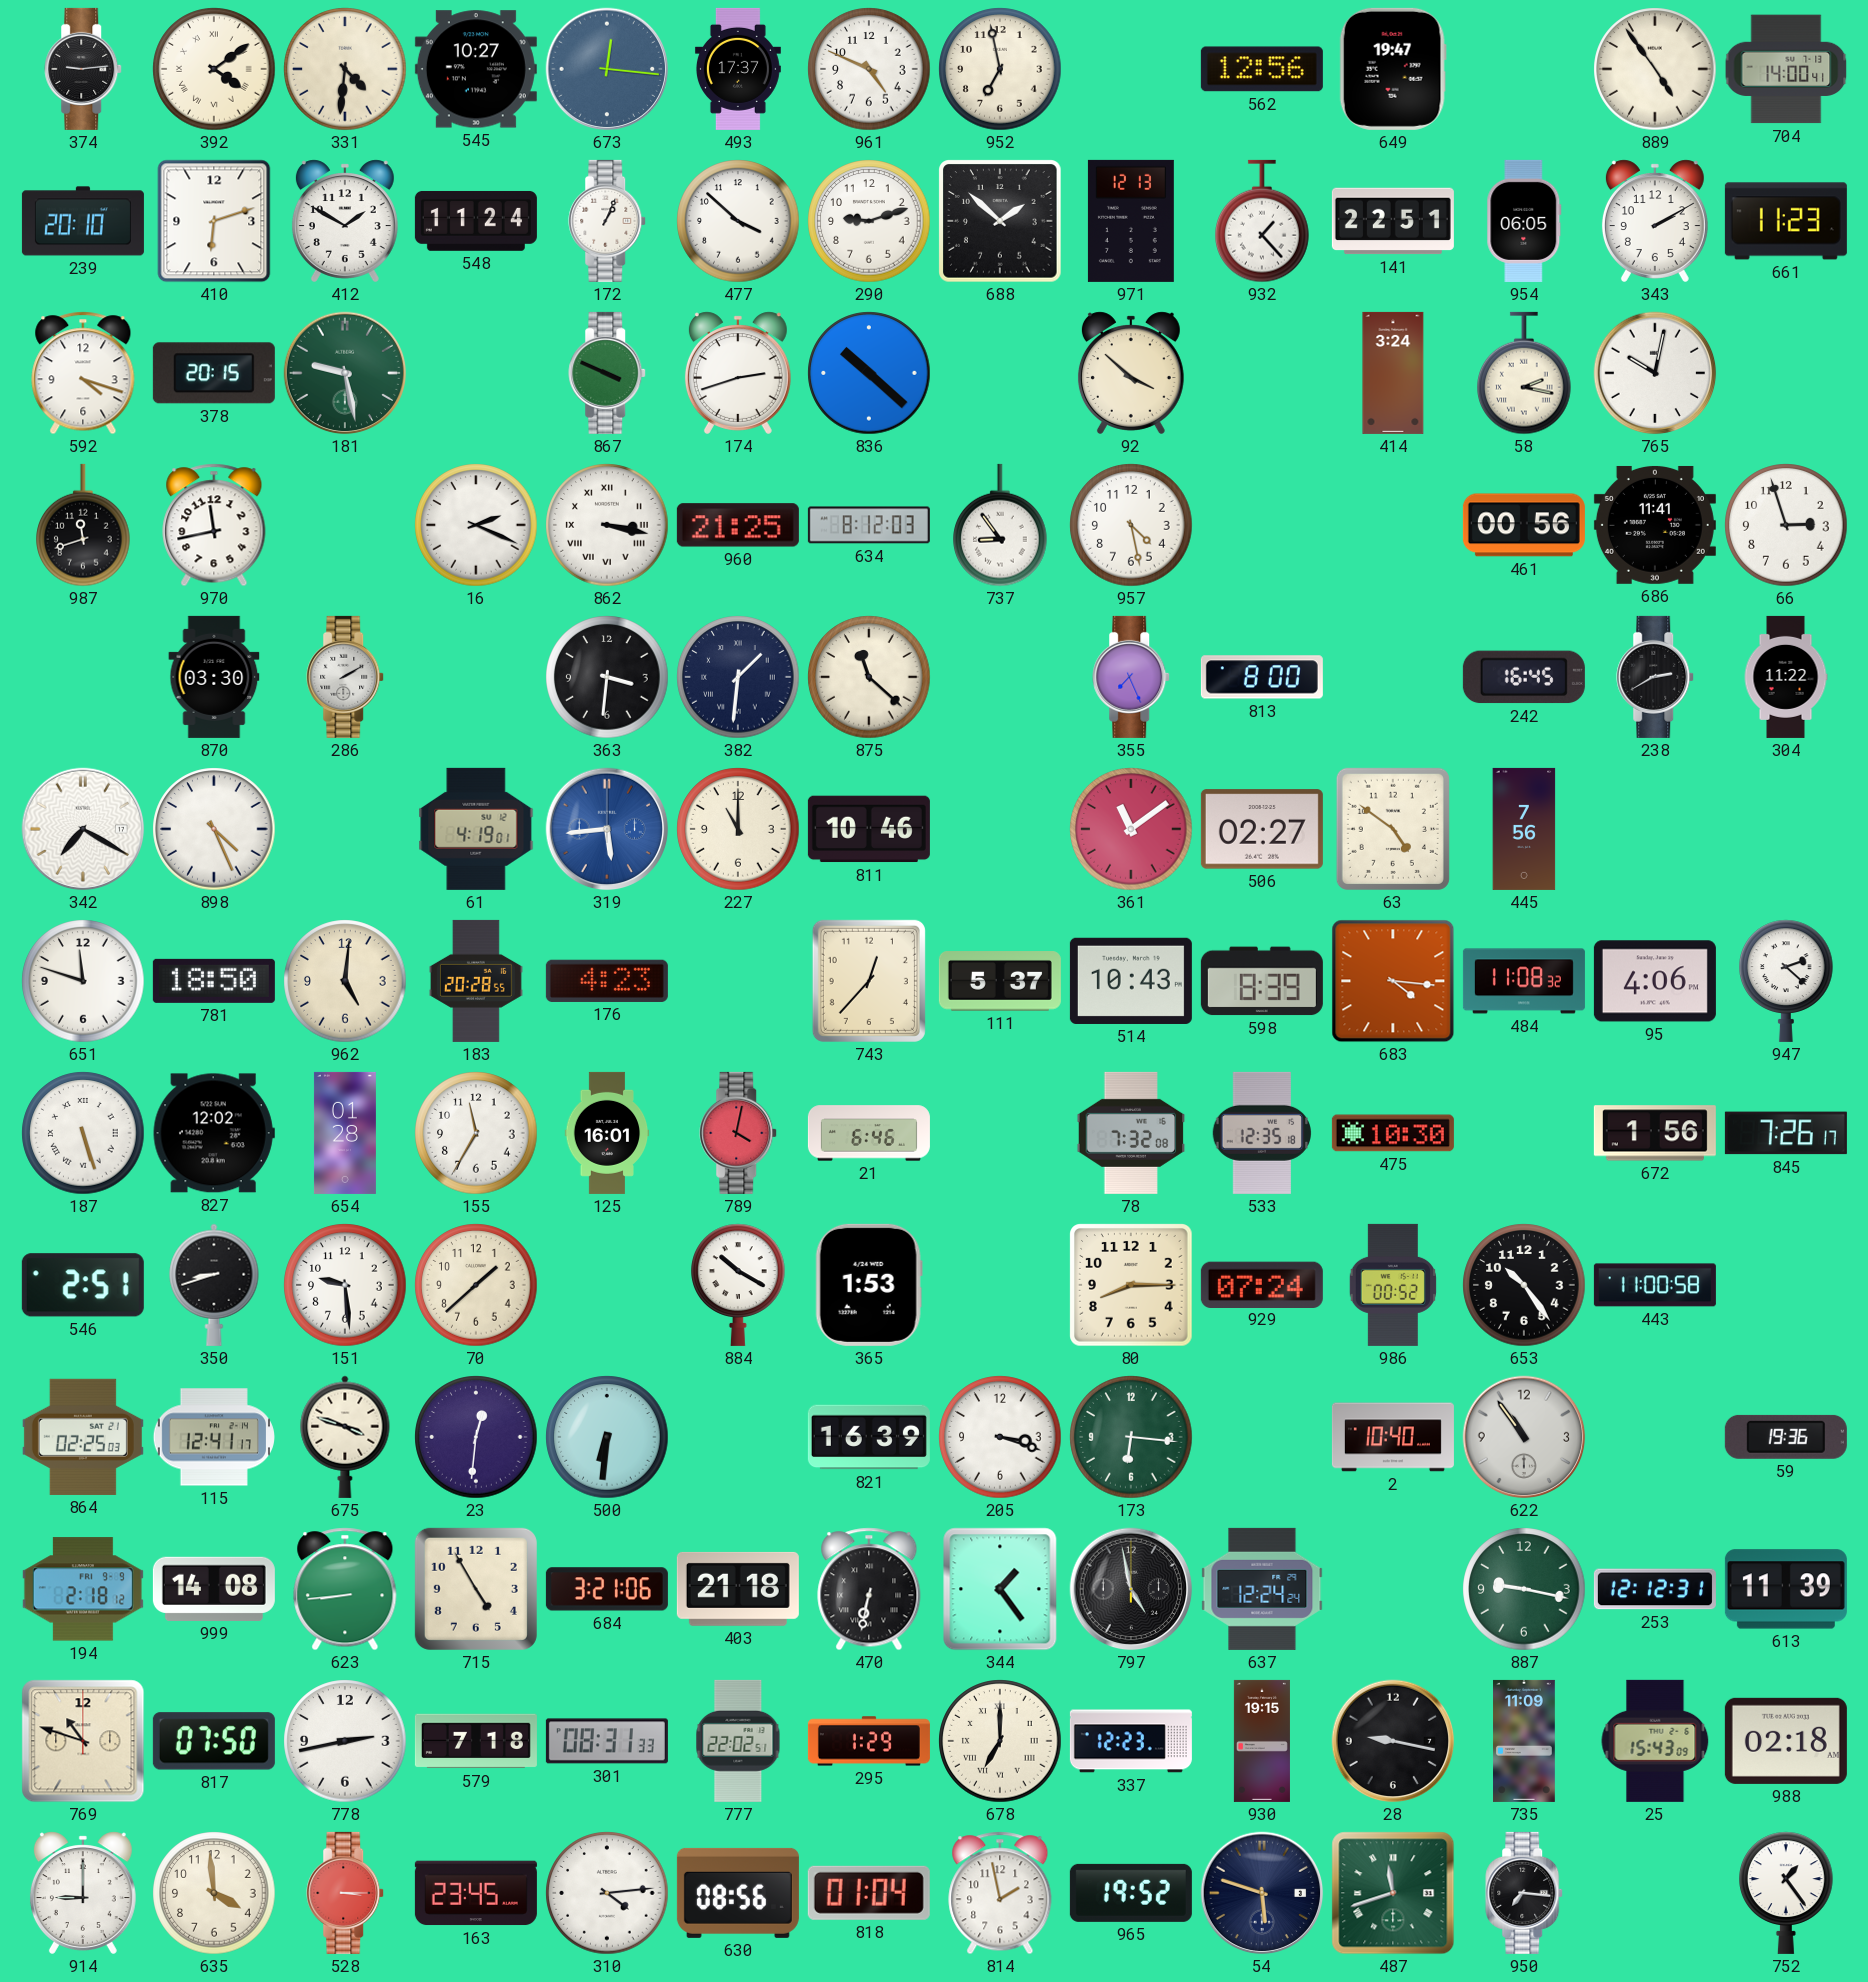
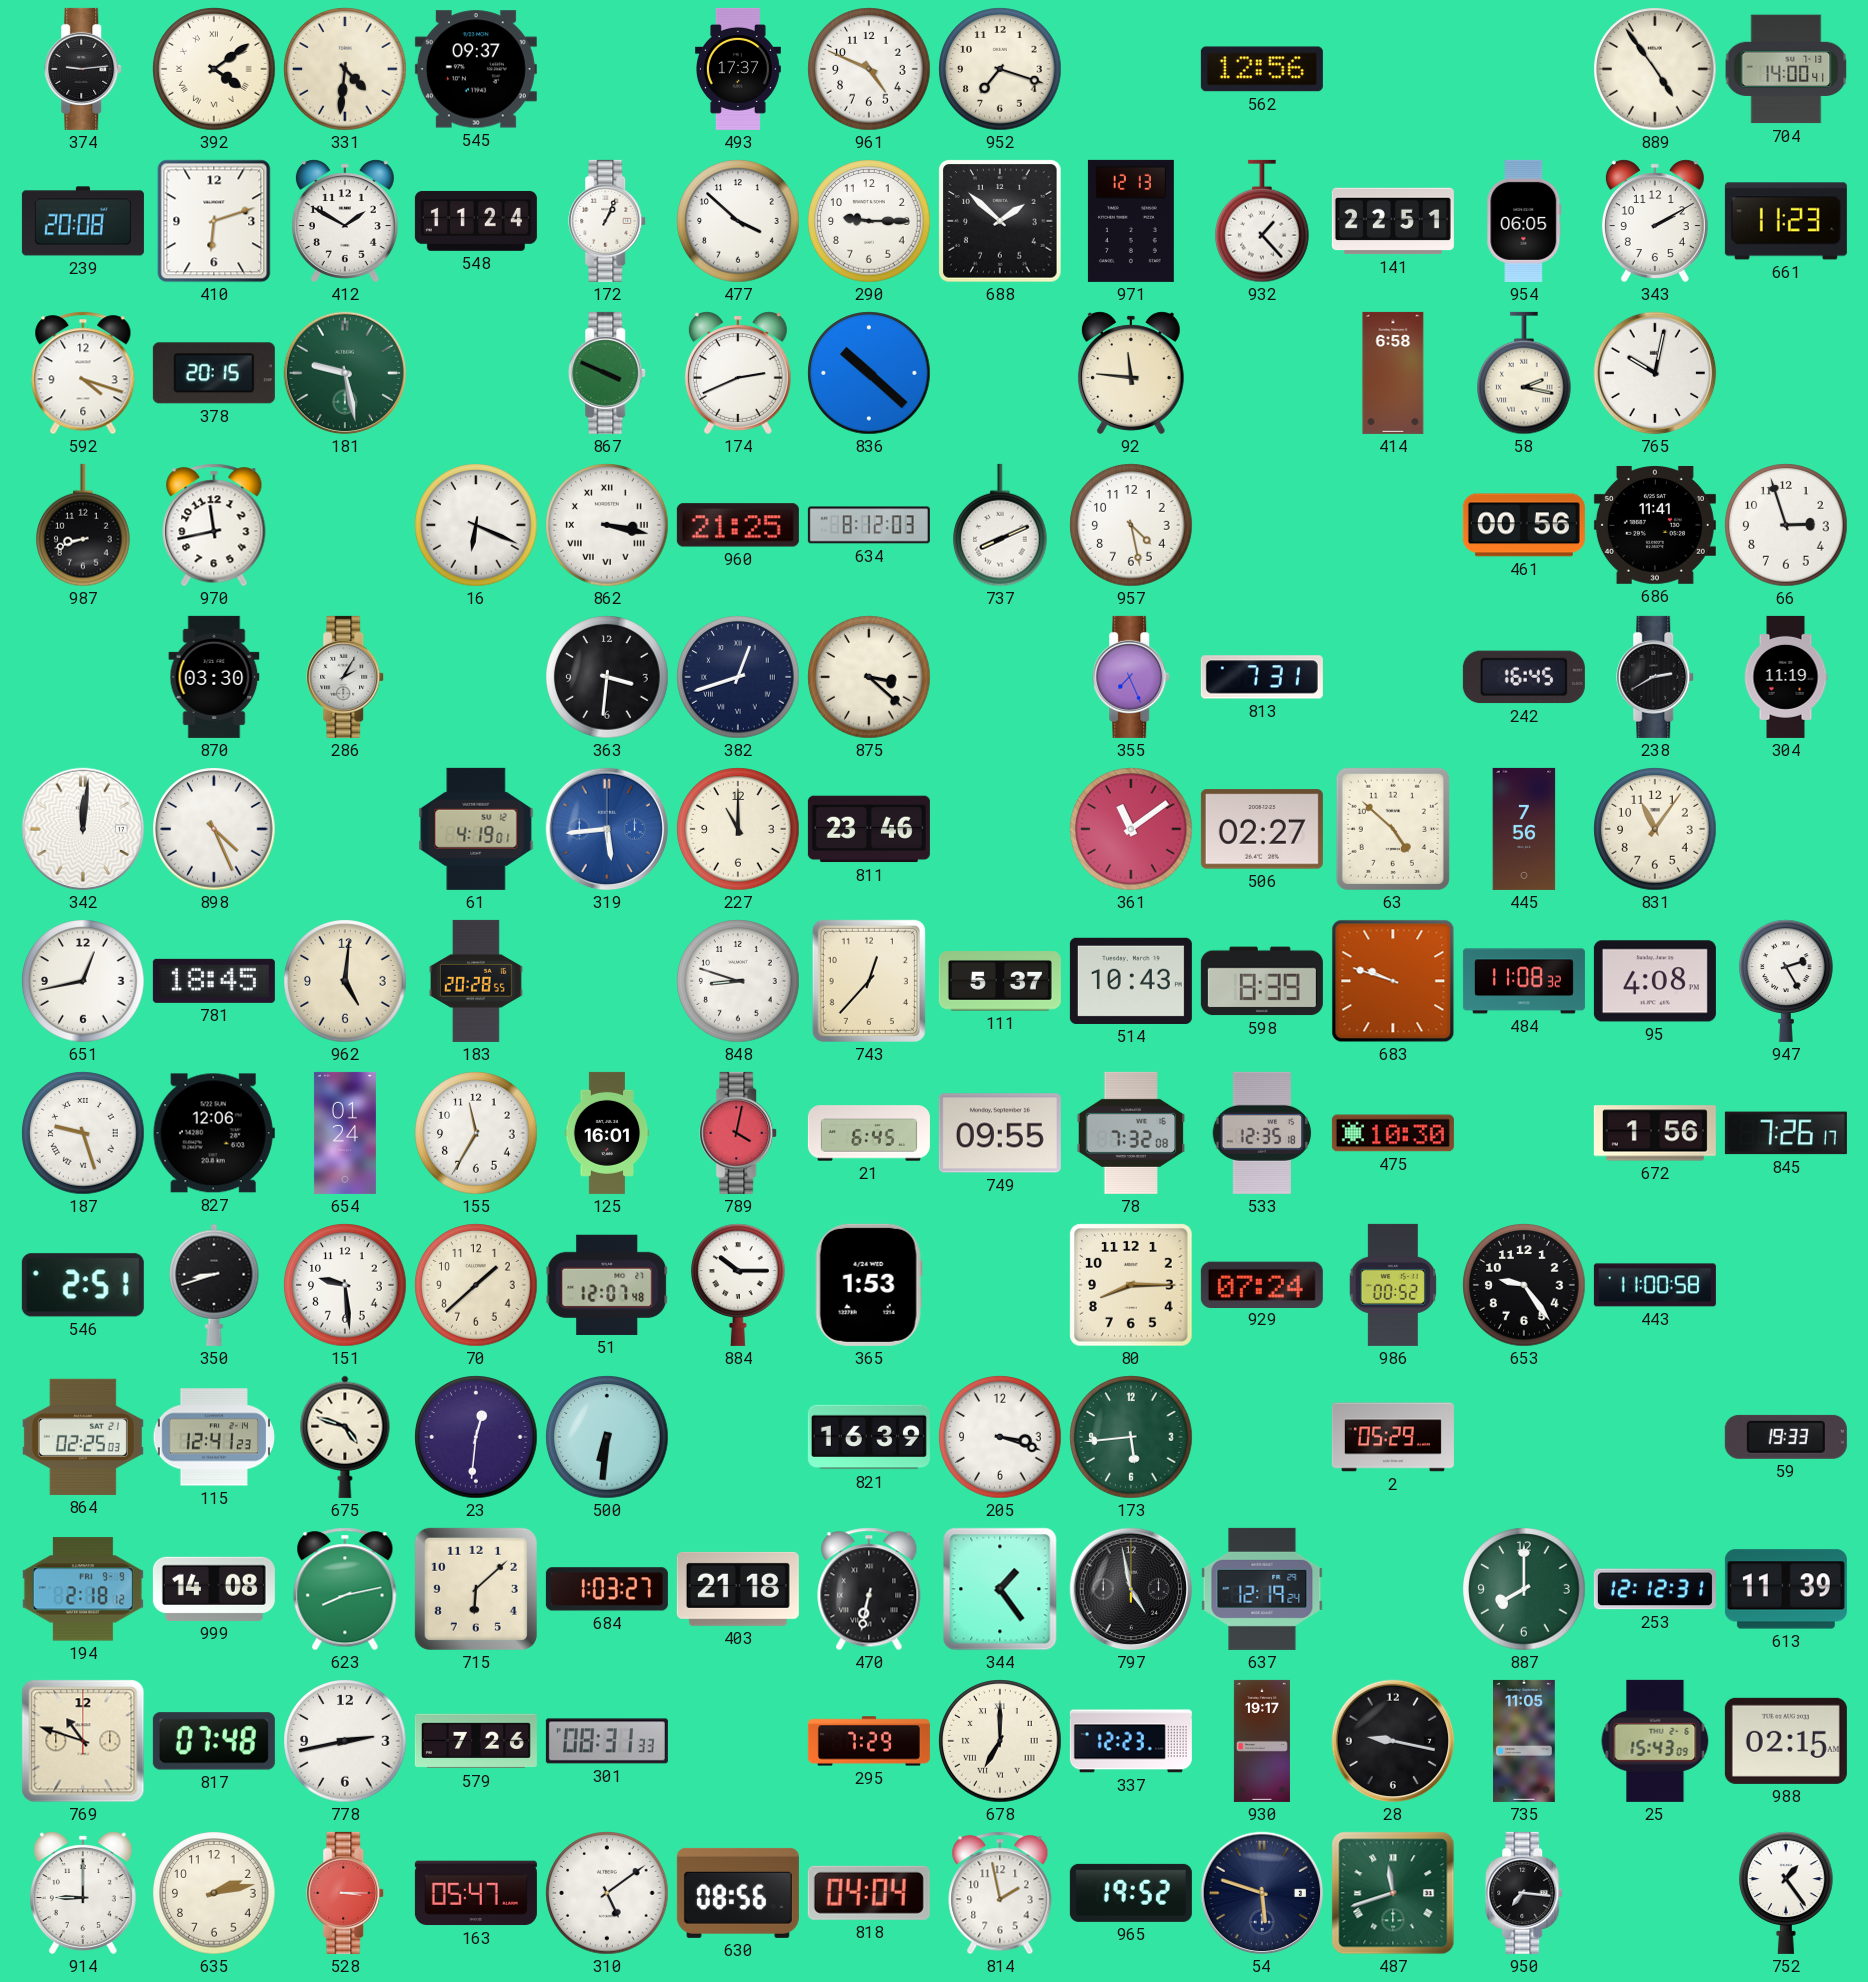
545: 10:27 -> 09:37
673: 12:16 -> none
952: 6:58 -> 7:18
649: 19:47 -> none
239: 20:10 -> 20:08
290: 9:12 -> 9:15
174: 2:42 -> 2:41
92: 3:52 -> 11:46
414: 3:24 -> 6:58
987: 11:42 -> 8:42
16: 2:19 -> 6:19
737: 8:54 -> 8:11
286: 2:10 -> 2:05
382: 1:31 -> 12:42
875: 11:22 -> 3:22
813: 8:00 -> 7:31
304: 11:22 -> 11:19
342: 7:20 -> 12:01
811: 10:46 -> 23:46
63: 4:51 -> 4:52
831: none -> 11:06
651: 11:48 -> 12:43
781: 18:50 -> 18:45
176: 4:23 -> none
848: none -> 8:48
683: 4:16 -> 9:48
95: 4:06 -> 4:08
947: 2:22 -> 2:25
187: 5:27 -> 9:27
827: 12:02 -> 12:06
654: 01:28 -> 01:24
21: 6:46 -> 6:45
749: none -> 09:55
51: none -> 12:07
884: 10:20 -> 10:15
653: 10:24 -> 9:24
115: 12:41:17 -> 12:41:23
675: 3:48 -> 4:48
173: 6:16 -> 5:44
2: 10:40 -> 05:29
622: 10:54 -> none
59: 19:36 -> 19:33
623: 8:44 -> 8:13
715: 4:55 -> 6:08
684: 3:21 -> 1:03
637: 12:24 -> 12:19
887: 9:17 -> 8:00
817: 07:50 -> 07:48
579: 7:18 -> 7:26
777: 22:02 -> none
295: 1:29 -> 7:29
930: 19:15 -> 19:17
735: 11:09 -> 11:05
988: 02:18 -> 02:15
635: 3:59 -> 2:13
163: 23:45 -> 05:47
310: 4:14 -> 5:09
818: 01:04 -> 04:04
